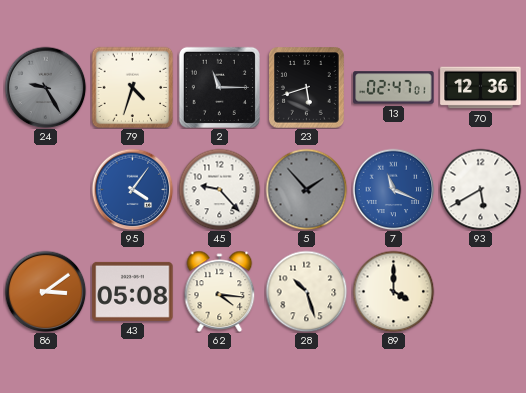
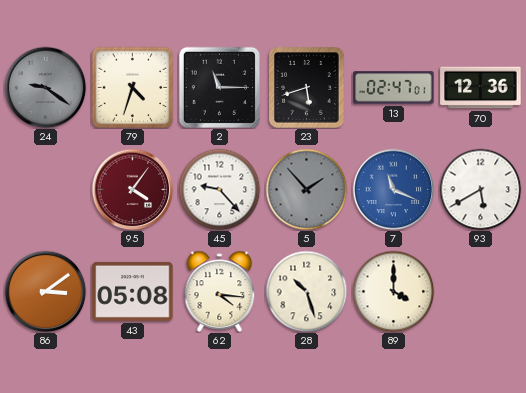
24: 9:25 -> 9:21
95 dial: blue -> burgundy
